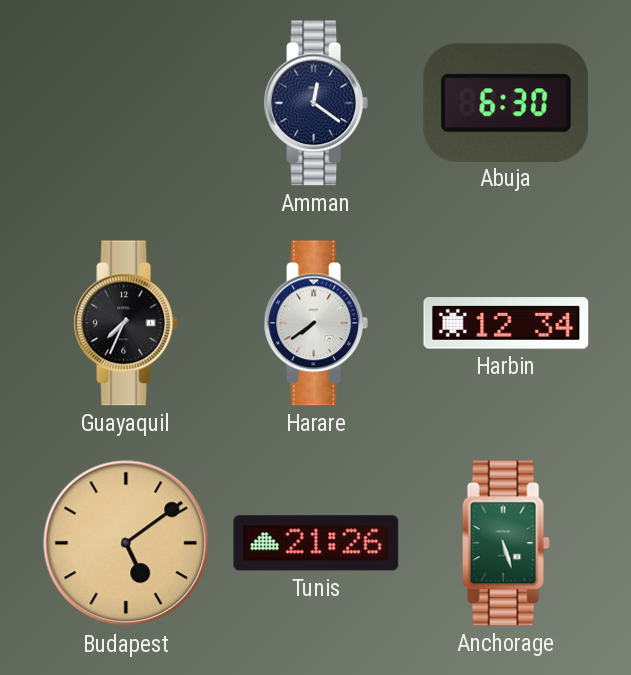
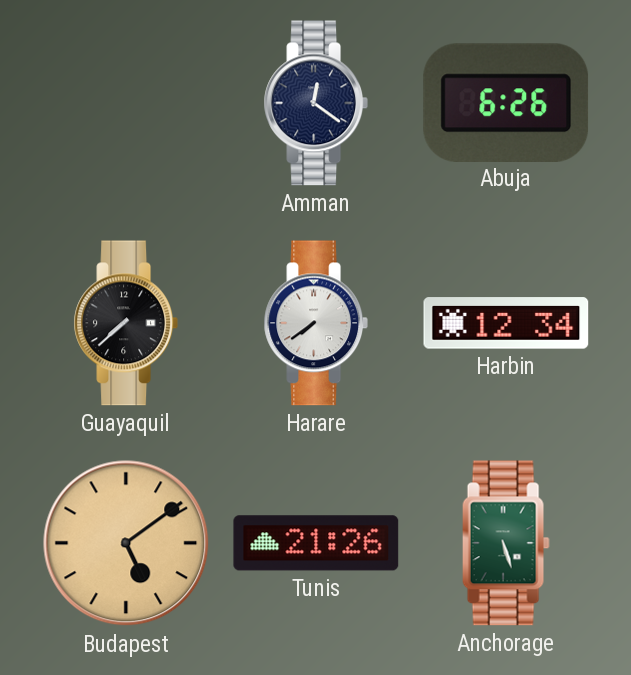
Abuja: 6:30 -> 6:26
Guayaquil: 7:34 -> 7:38
